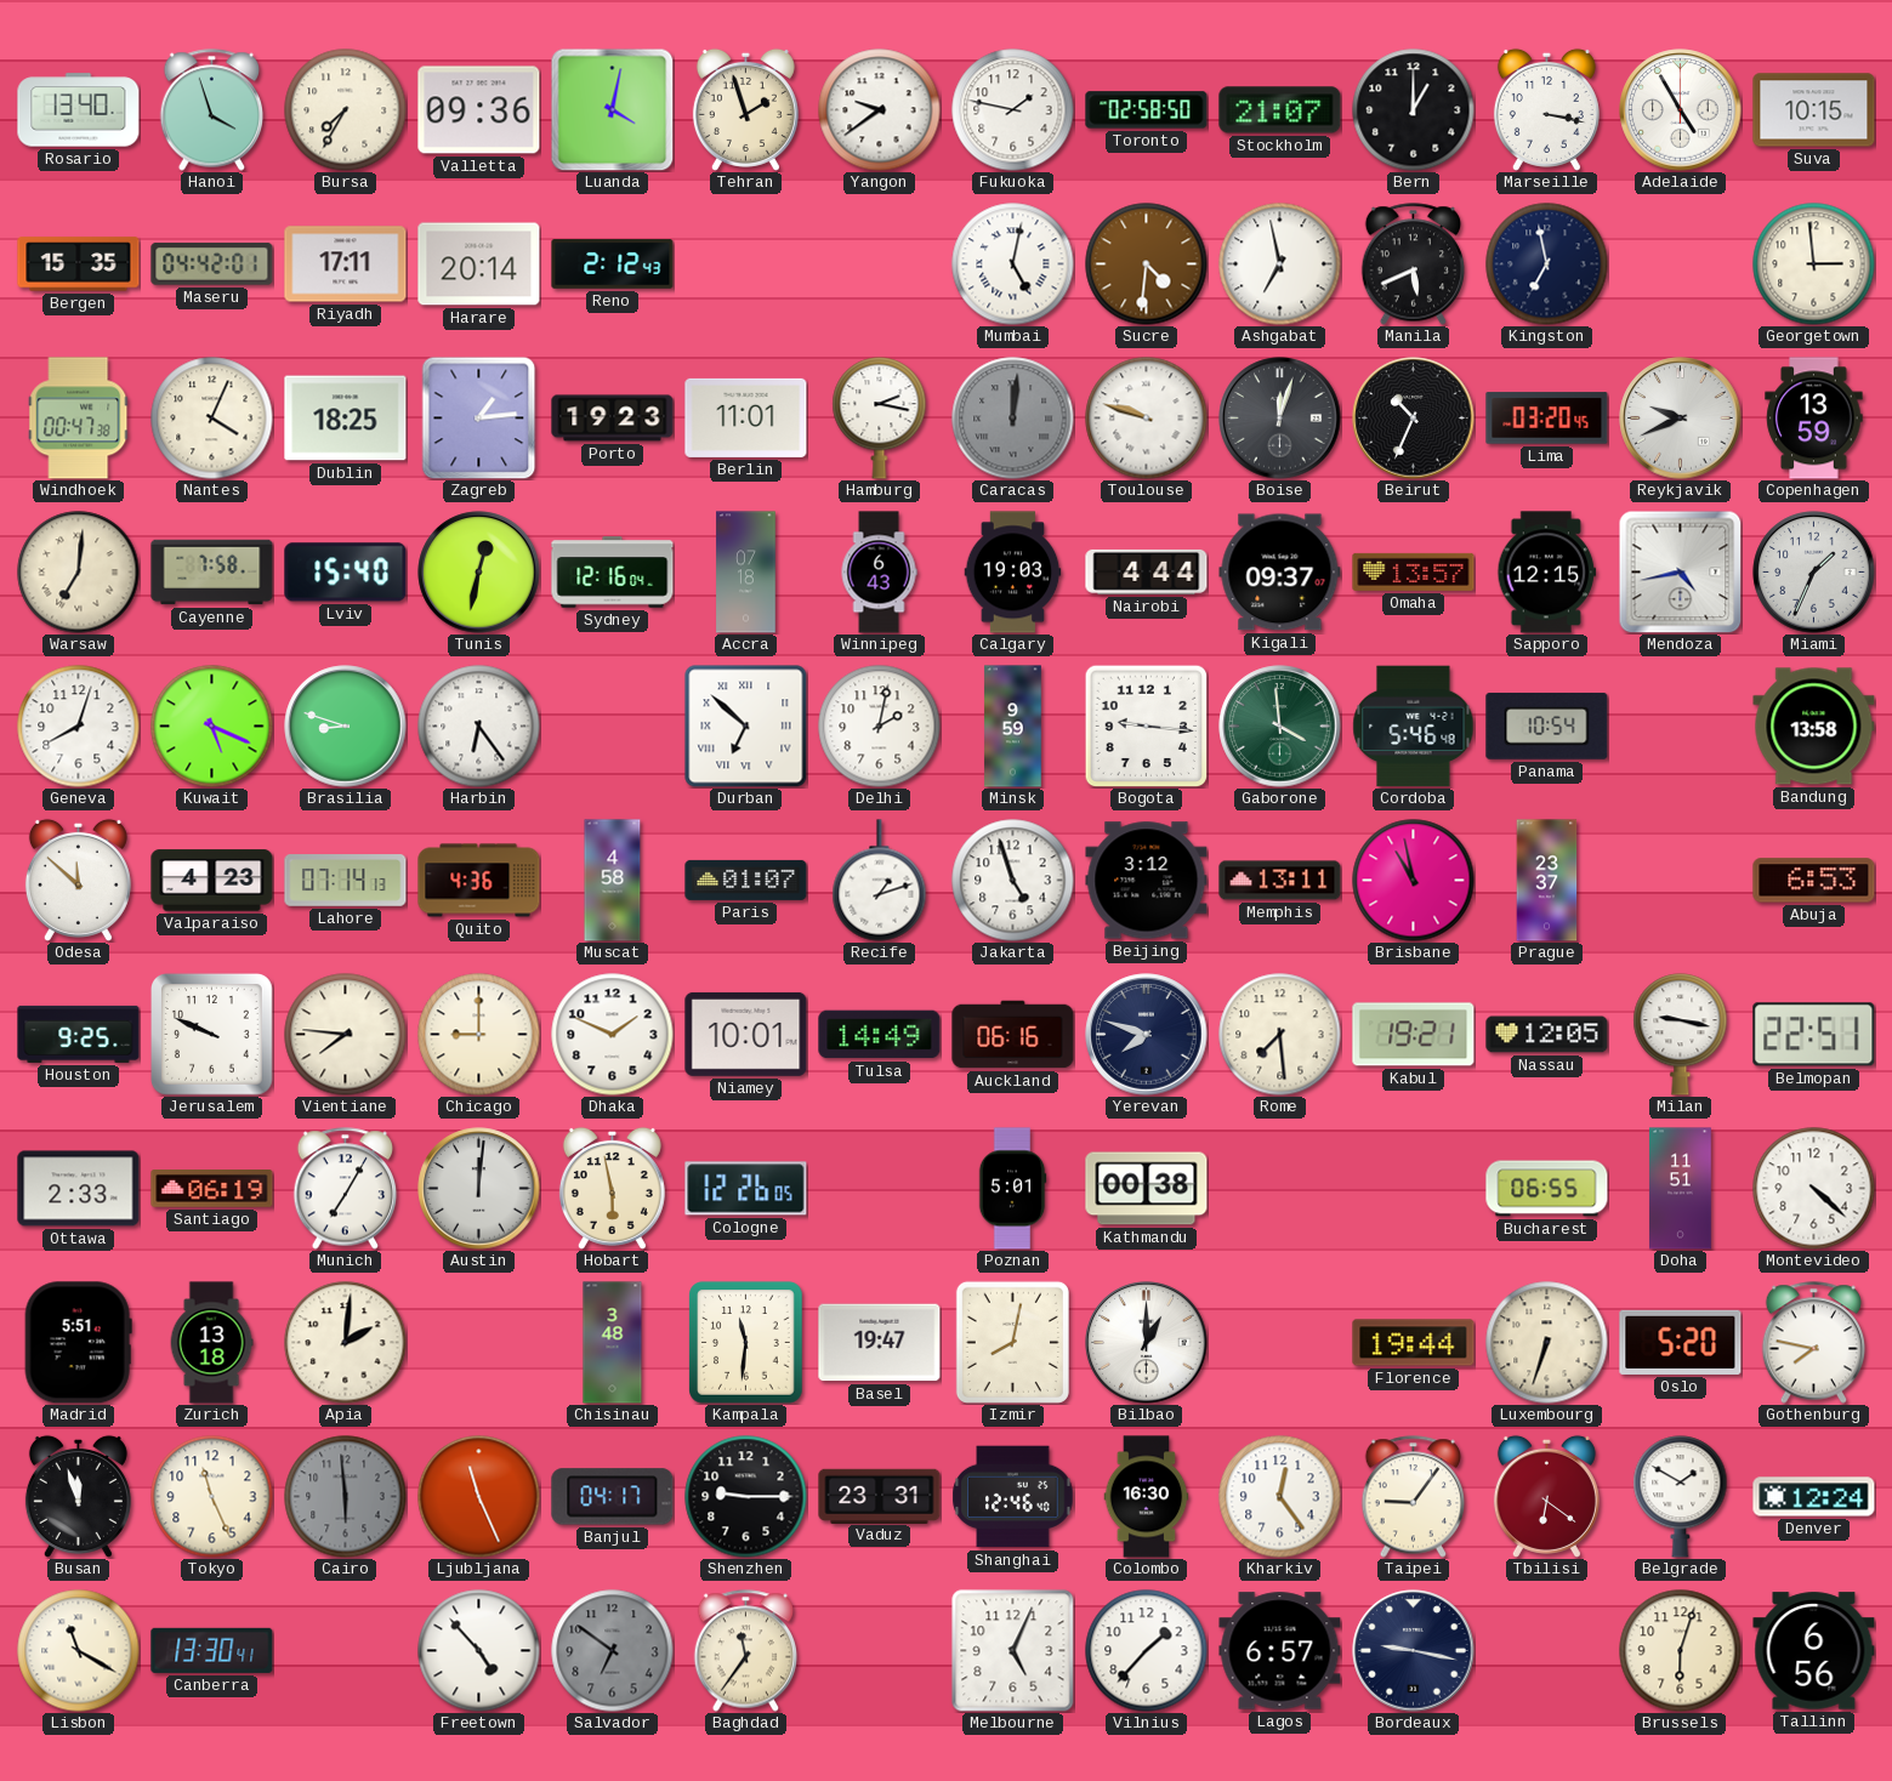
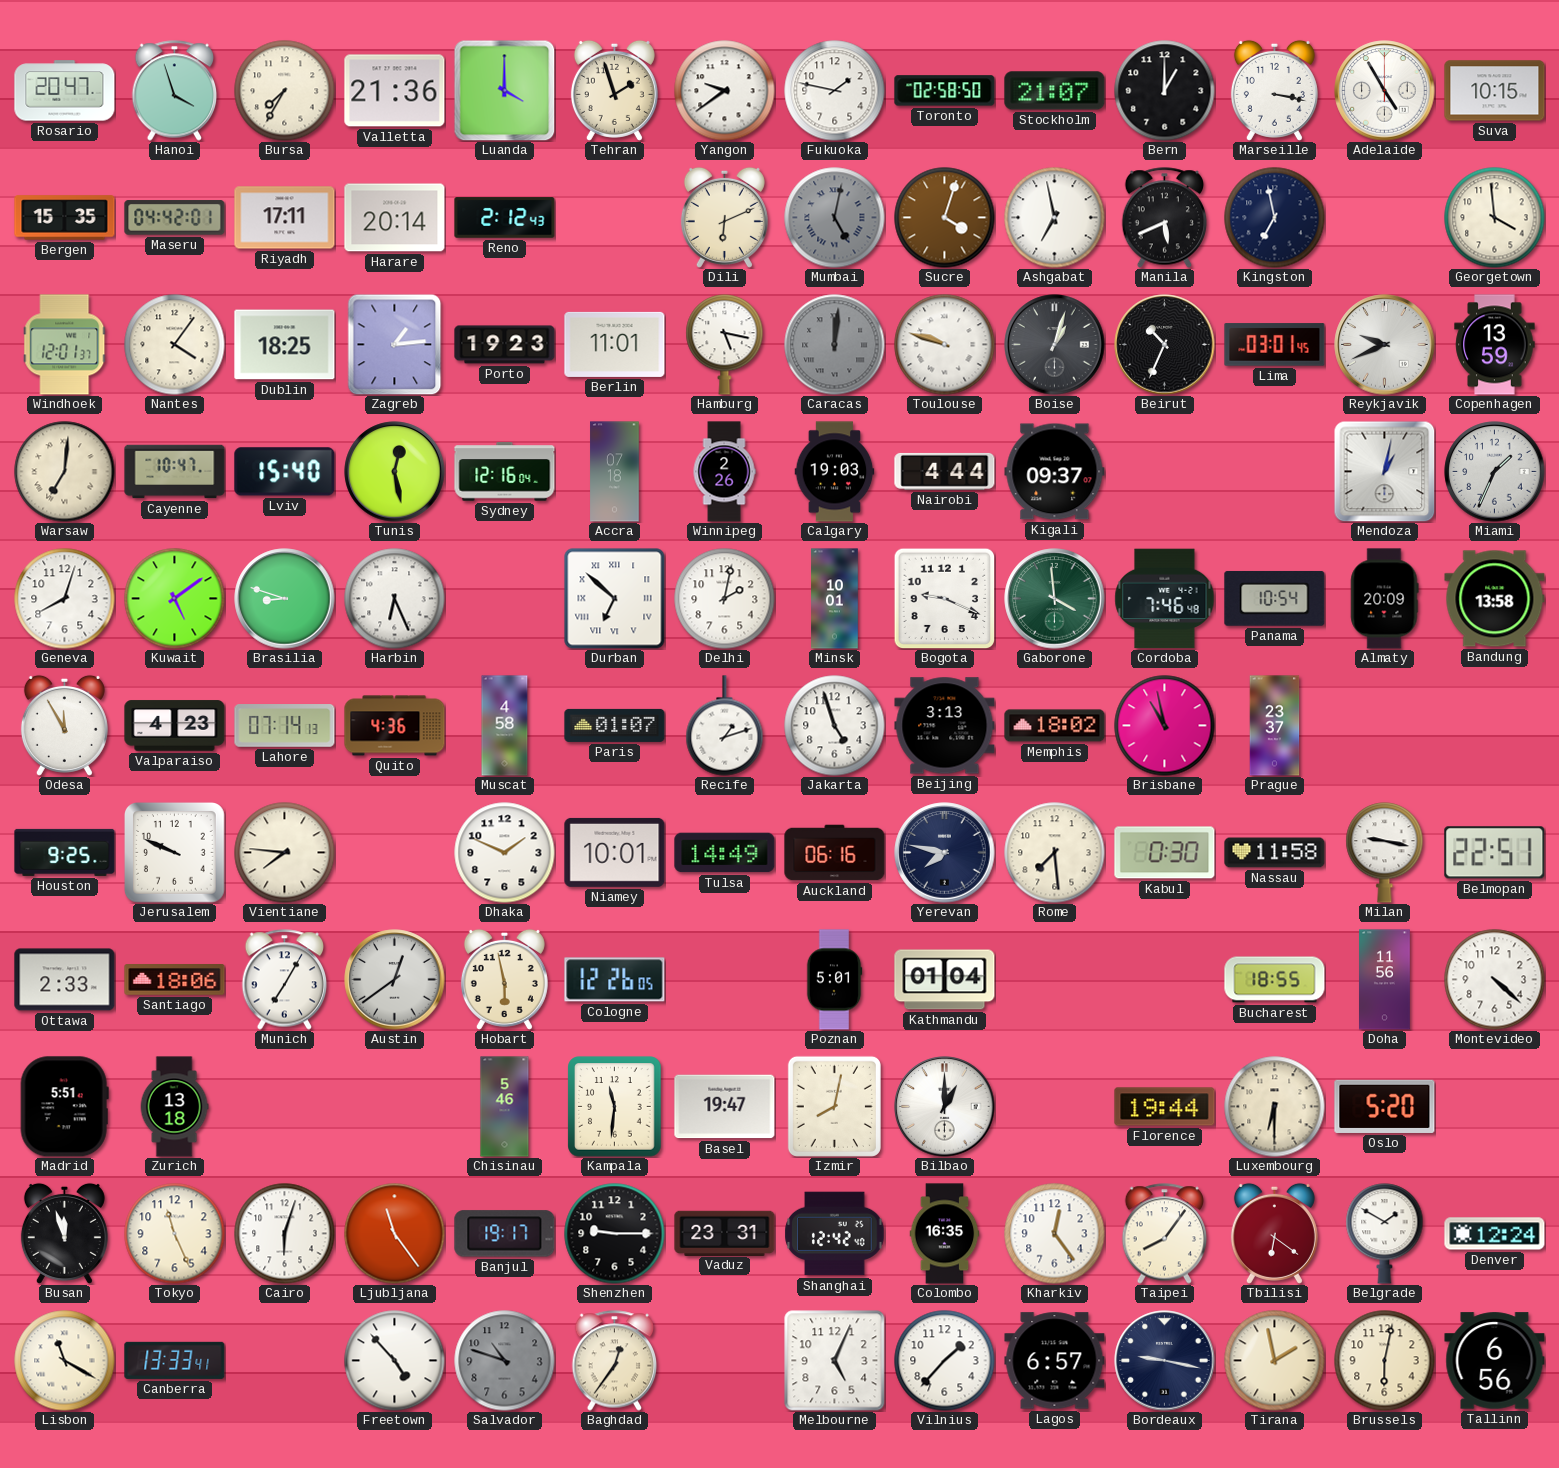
Rosario: 13:40 -> 20:47
Valletta: 09:36 -> 21:36
Luanda: 4:02 -> 4:00
Dili: none -> 6:11
Mumbai dial: white -> grey
Sucre: 4:31 -> 4:03
Georgetown: 2:59 -> 3:59
Windhoek: 00:47 -> 12:01
Nantes: 4:04 -> 4:06
Hamburg: 2:17 -> 5:17
Boise: 12:03 -> 1:03
Lima: 03:20 -> 03:01
Cayenne: 7:58 -> 10:47
Tunis: 12:32 -> 12:28
Winnipeg: 6:43 -> 2:26
Omaha: 13:57 -> none
Sapporo: 12:15 -> none
Mendoza: 4:43 -> 1:02
Kuwait: 5:19 -> 5:09
Harbin: 6:24 -> 6:26
Minsk: 9:59 -> 10:01
Bogota: 9:16 -> 9:19
Cordoba: 5:46 -> 7:46
Almaty: none -> 20:09
Odesa: 11:52 -> 11:55
Beijing: 3:12 -> 3:13
Memphis: 13:11 -> 18:02
Abuja: 6:53 -> none
Chicago: 9:00 -> none
Yerevan: 7:48 -> 7:47
Kabul: 19:21 -> 0:30
Nassau: 12:05 -> 11:58
Santiago: 06:19 -> 18:06
Austin: 12:01 -> 12:39
Kathmandu: 00:38 -> 01:04
Bucharest: 06:55 -> 18:55
Doha: 11:51 -> 11:56
Apia: 2:01 -> none
Chisinau: 3:48 -> 5:46
Luxembourg: 6:33 -> 6:30
Gothenburg: 7:47 -> none
Cairo: 5:59 -> 6:03
Cairo dial: grey -> white
Ljubljana: 11:26 -> 11:24
Banjul: 04:17 -> 19:17
Shanghai: 12:46 -> 12:42
Colombo: 16:30 -> 16:35
Taipei: 9:06 -> 8:06
Canberra: 13:30 -> 13:33
Salvador: 6:51 -> 10:48
Baghdad: 11:36 -> 12:36
Tirana: none -> 1:58
Brussels: 6:03 -> 6:02
